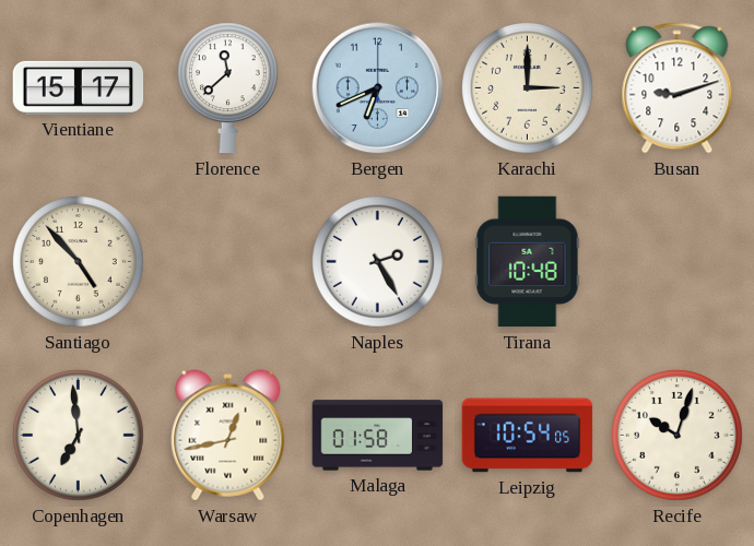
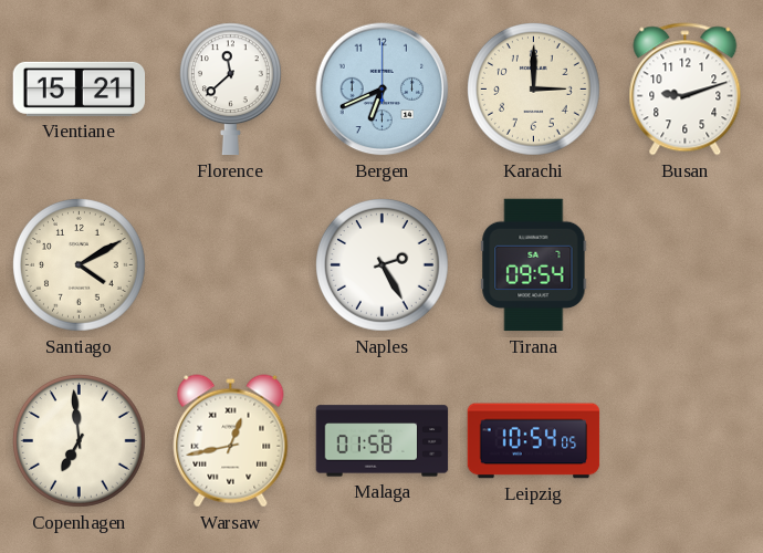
Vientiane: 15:17 -> 15:21
Santiago: 4:53 -> 4:10
Tirana: 10:48 -> 09:54
Recife: 10:03 -> none
